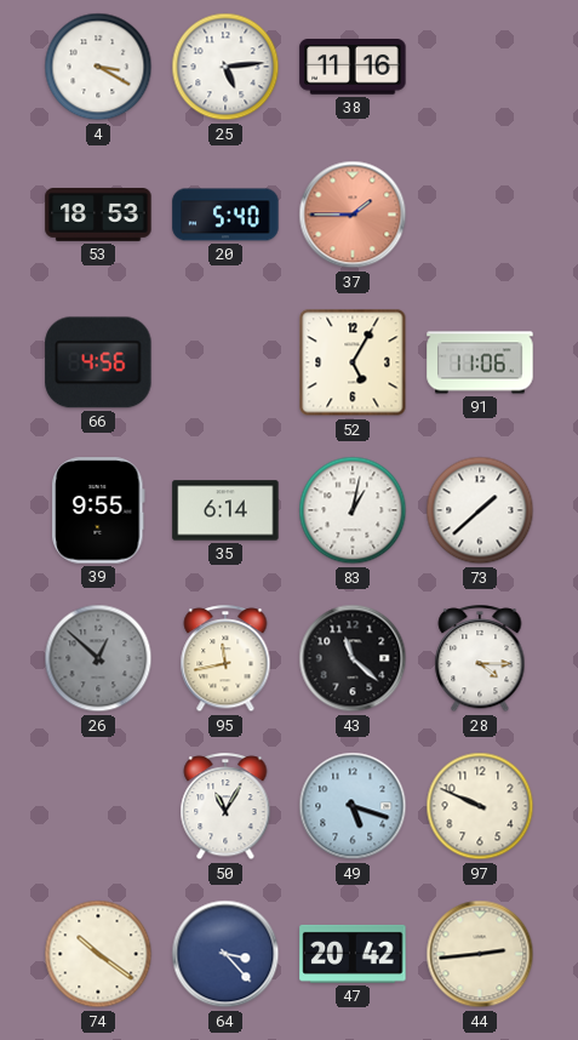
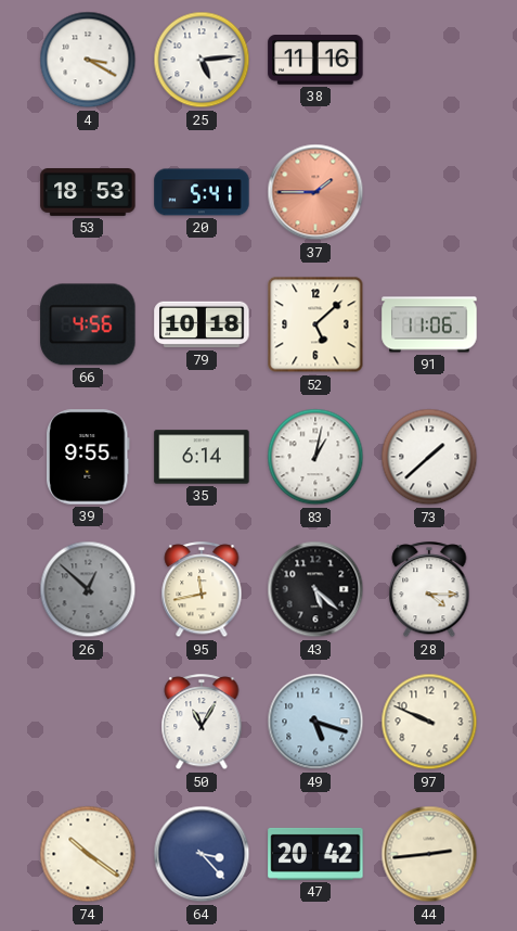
20: 5:40 -> 5:41
79: none -> 10:18
52: 5:05 -> 5:08
43: 11:22 -> 5:22
